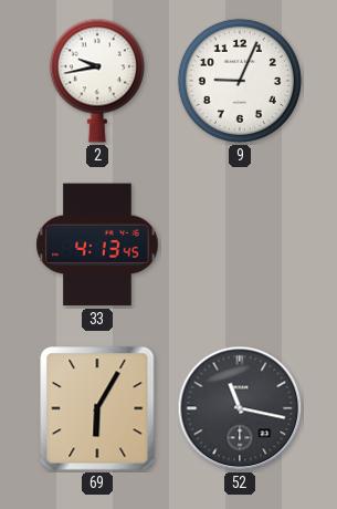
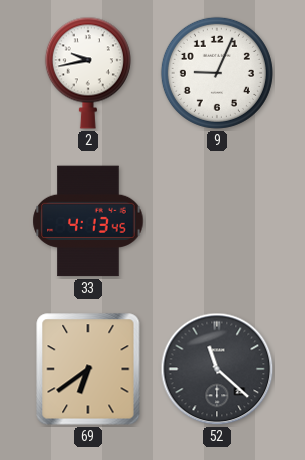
69: 6:05 -> 6:39
52: 11:17 -> 11:22
